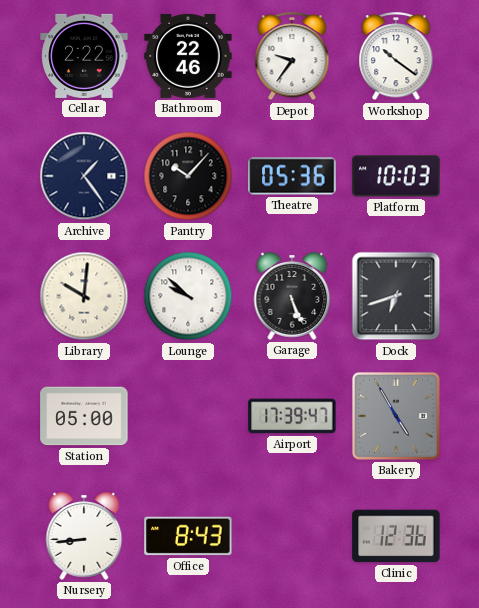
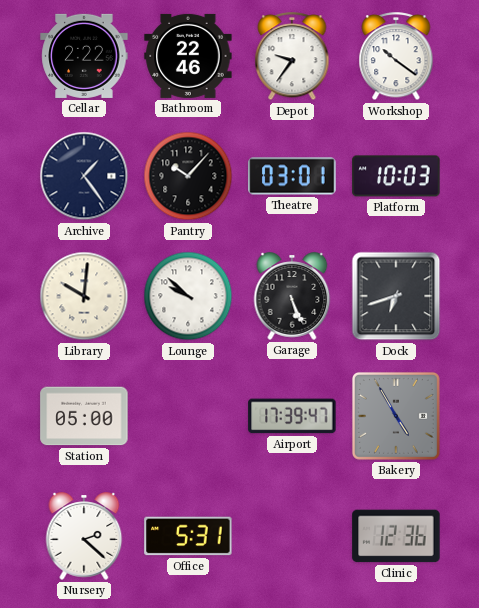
Theatre: 05:36 -> 03:01
Nursery: 8:44 -> 2:22
Office: 8:43 -> 5:31
